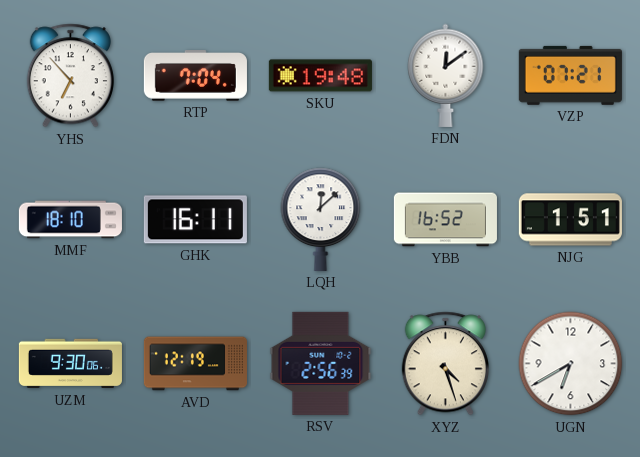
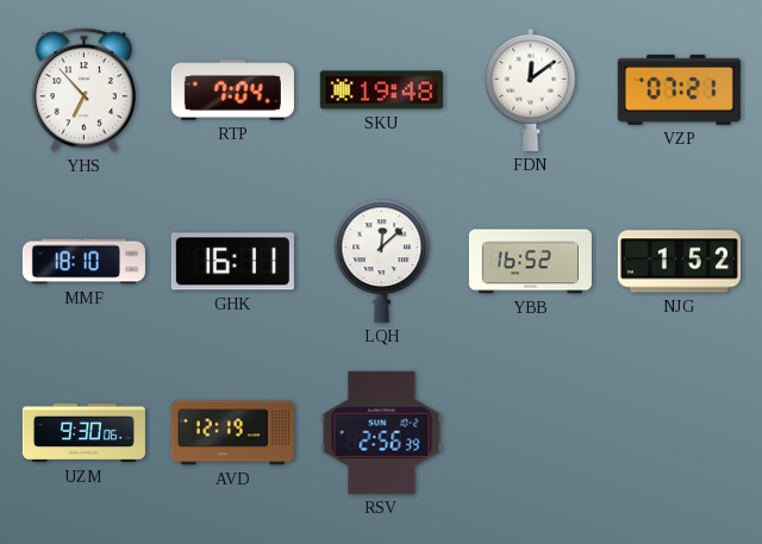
NJG: 1:51 -> 1:52
XYZ: 4:27 -> none
UGN: 6:40 -> none
